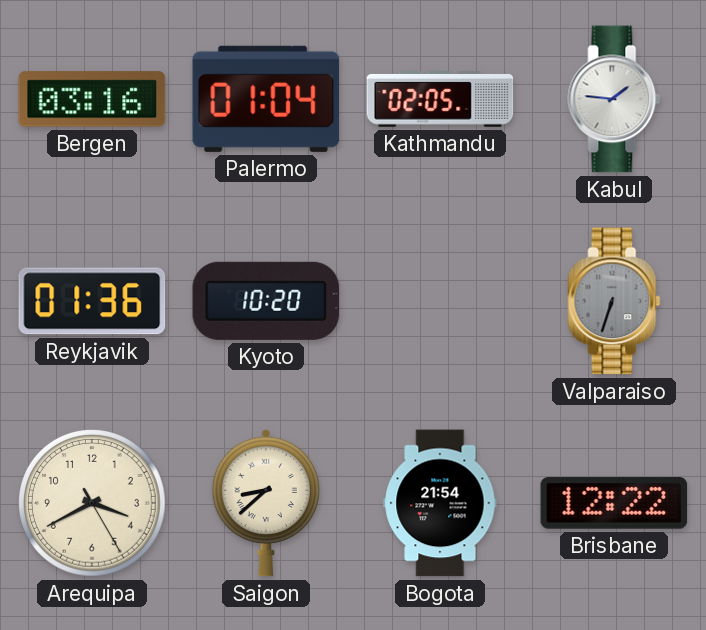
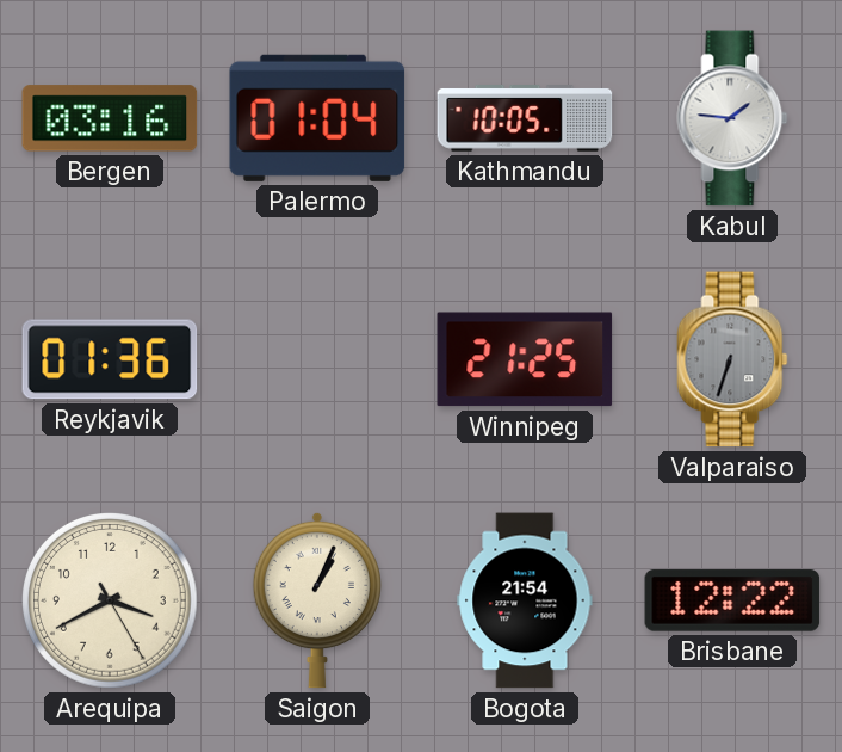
Kathmandu: 02:05 -> 10:05
Kyoto: 10:20 -> none
Winnipeg: none -> 21:25
Saigon: 8:38 -> 1:04
